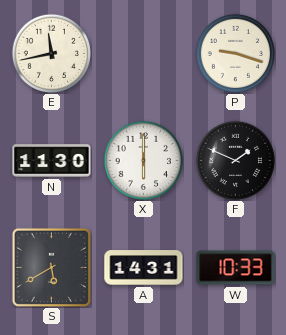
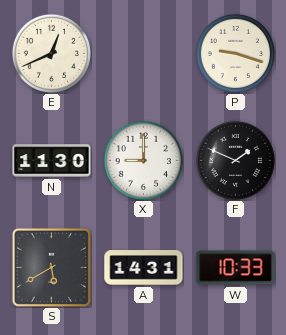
E: 11:43 -> 12:41
X: 6:00 -> 9:00
